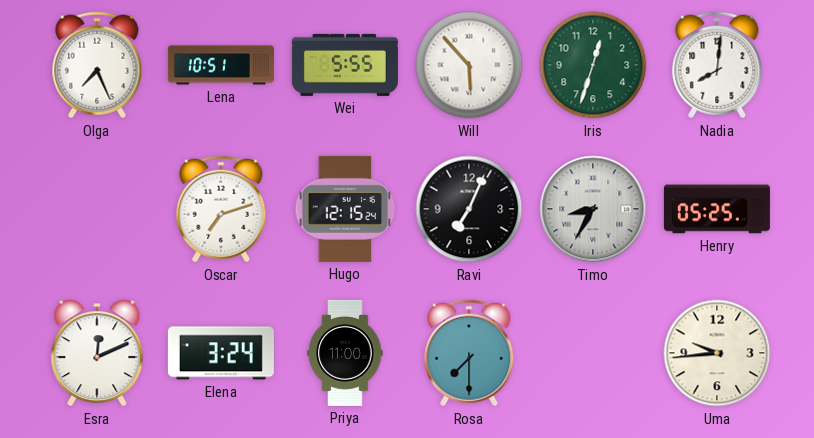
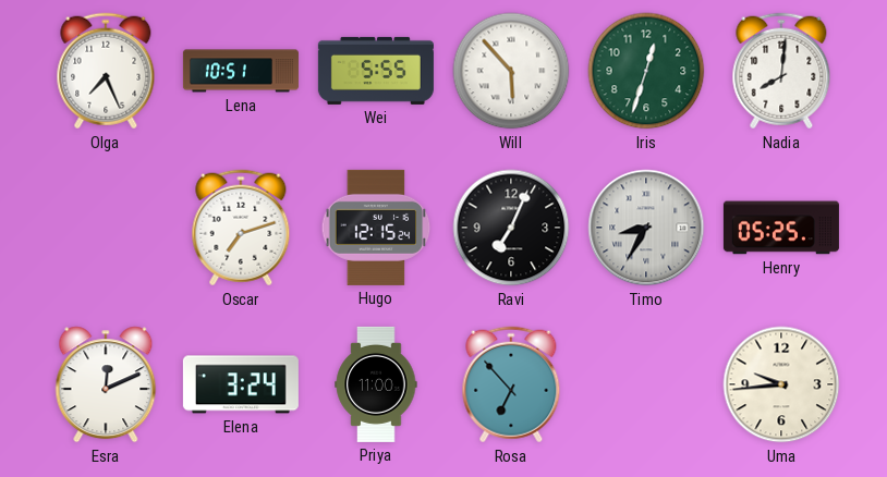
Rosa: 7:30 -> 6:53
